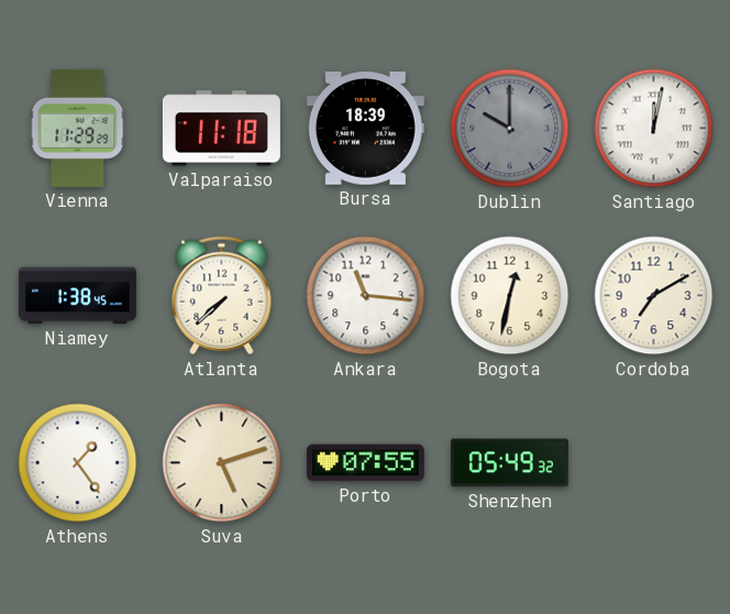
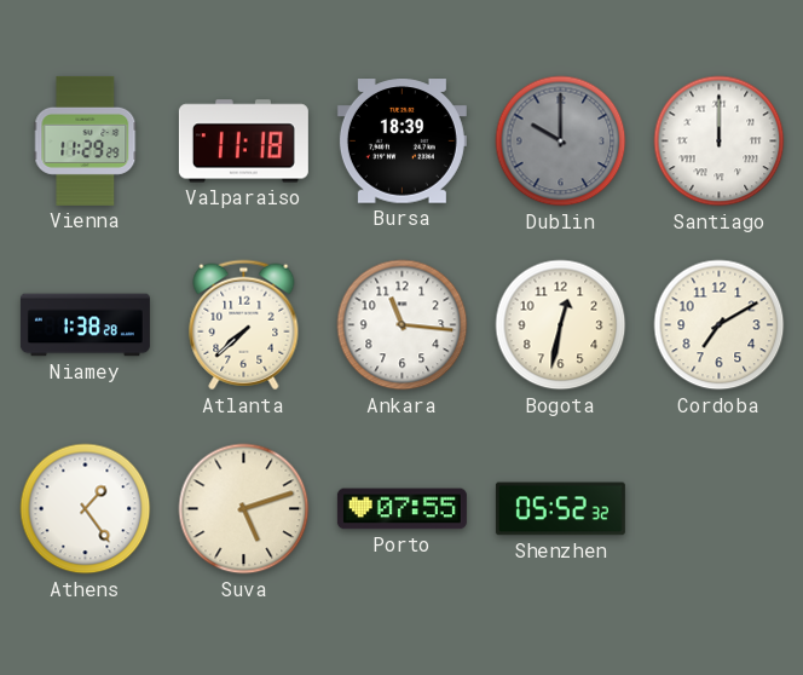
Santiago: 12:02 -> 12:00
Niamey: 1:38:45 -> 1:38:28
Shenzhen: 05:49 -> 05:52
